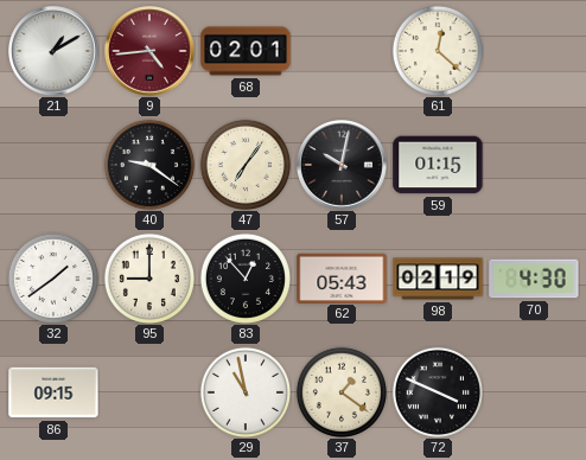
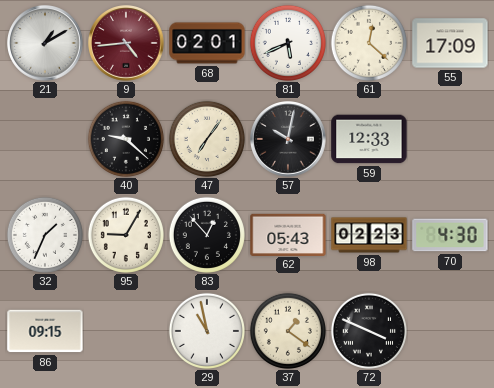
81: none -> 5:41
55: none -> 17:09
40: 9:21 -> 9:22
59: 01:15 -> 12:33
32: 1:39 -> 1:34
95: 9:00 -> 9:05
98: 02:19 -> 02:23
